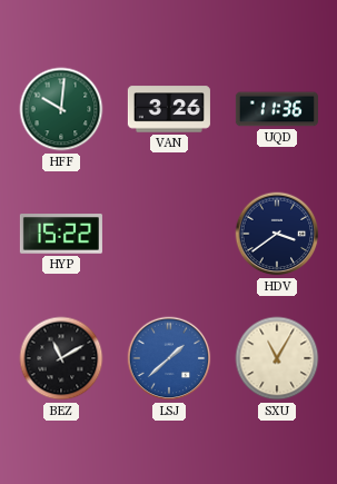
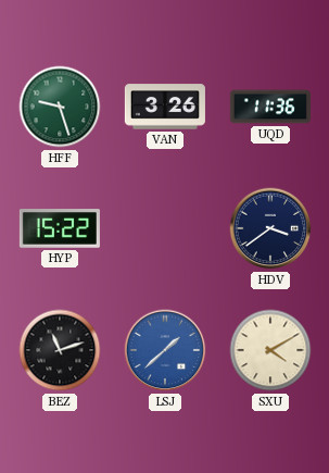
HFF: 10:01 -> 9:27
BEZ: 11:10 -> 11:12
SXU: 11:05 -> 4:10
